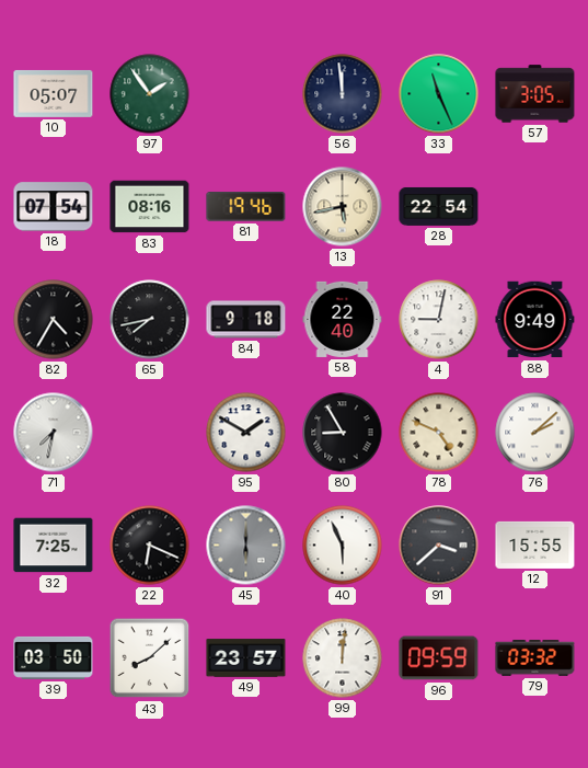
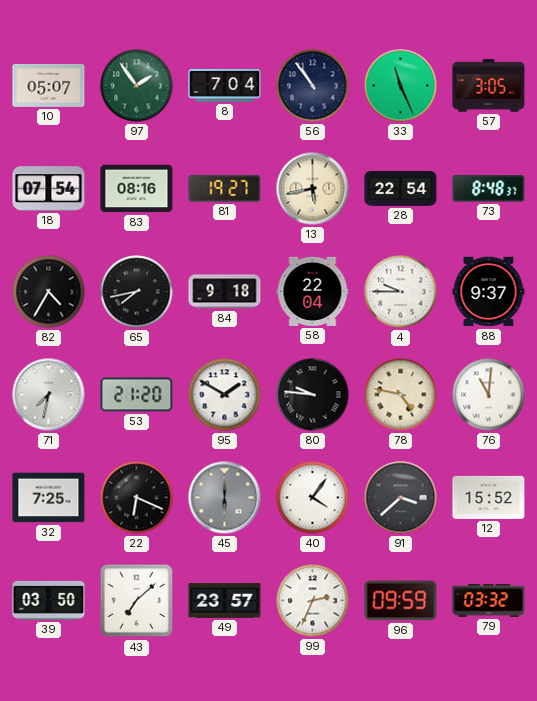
8: none -> 7:04
56: 11:59 -> 10:54
81: 19:46 -> 19:27
73: none -> 8:48
58: 22:40 -> 22:04
4: 9:02 -> 9:45
88: 9:49 -> 9:37
53: none -> 21:20
80: 8:55 -> 9:46
78: 4:49 -> 4:47
76: 2:08 -> 11:01
40: 5:56 -> 4:06
12: 15:55 -> 15:52
43: 8:08 -> 7:08
99: 12:01 -> 2:34
